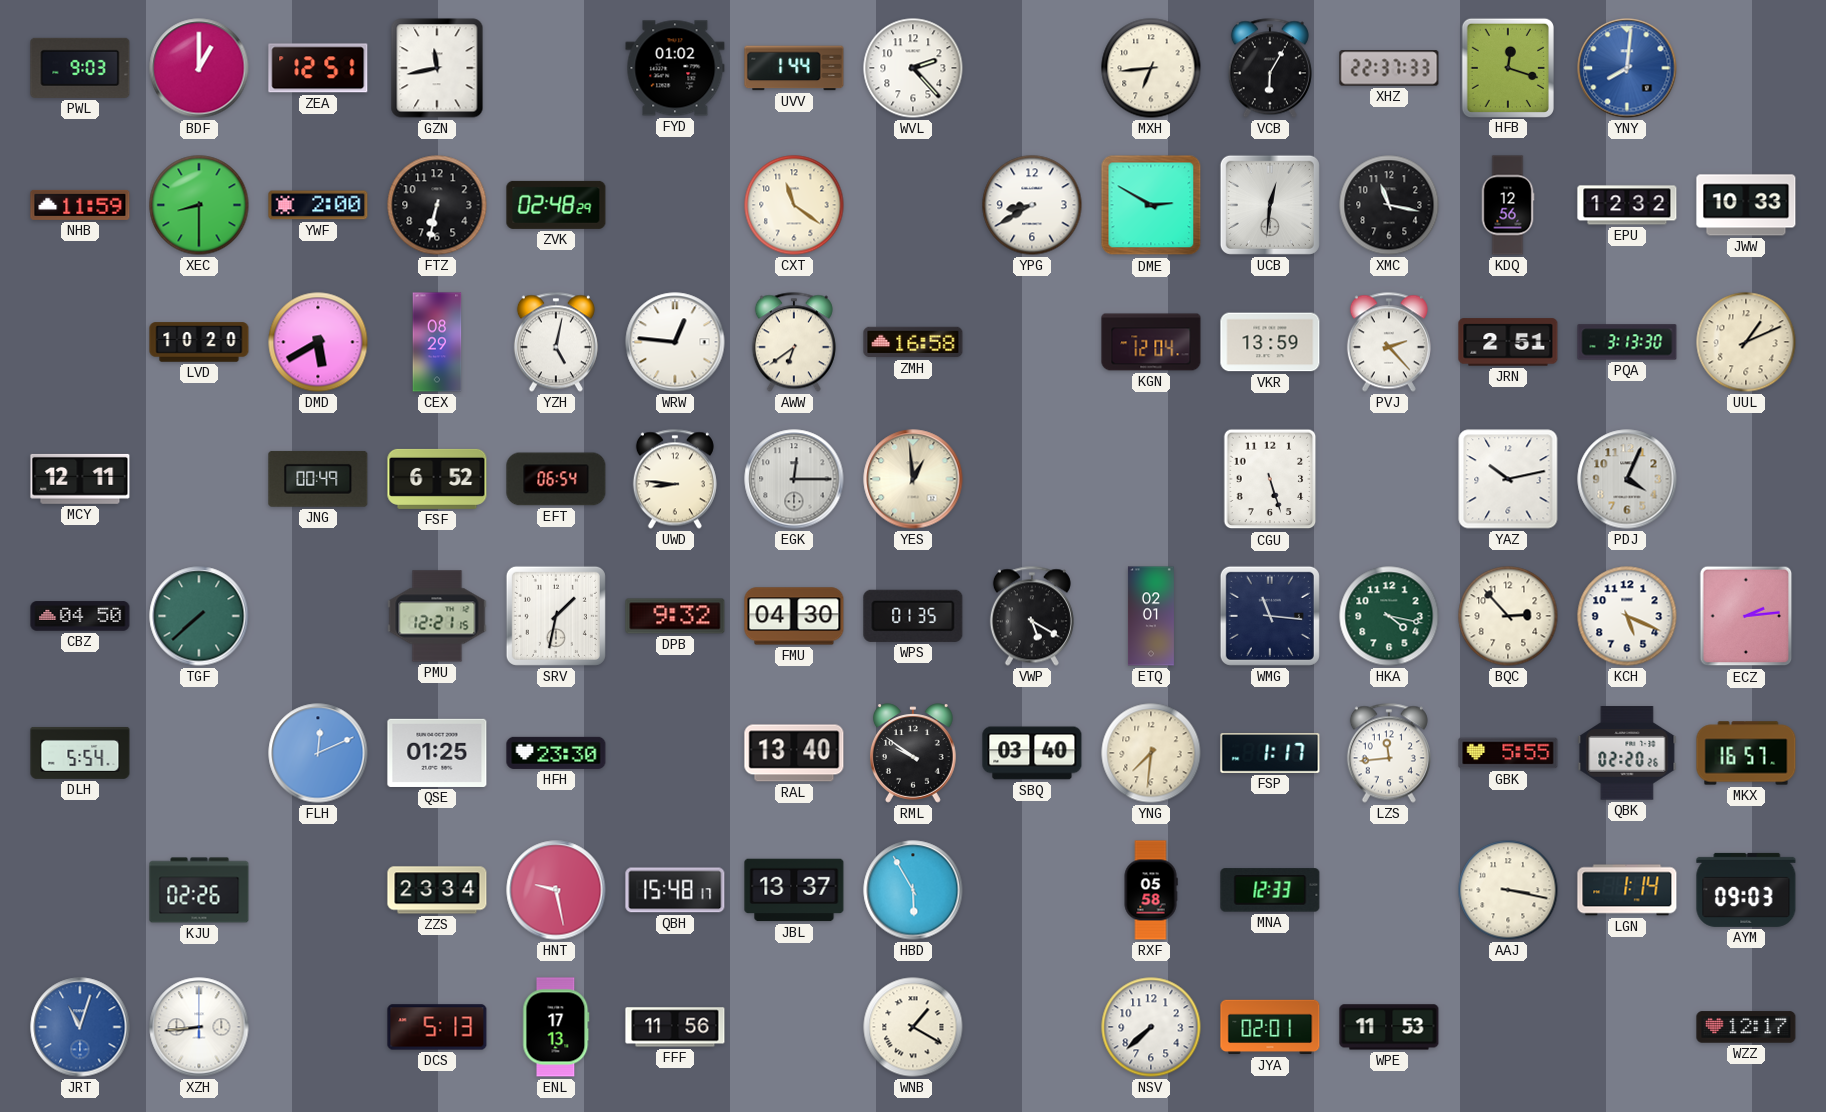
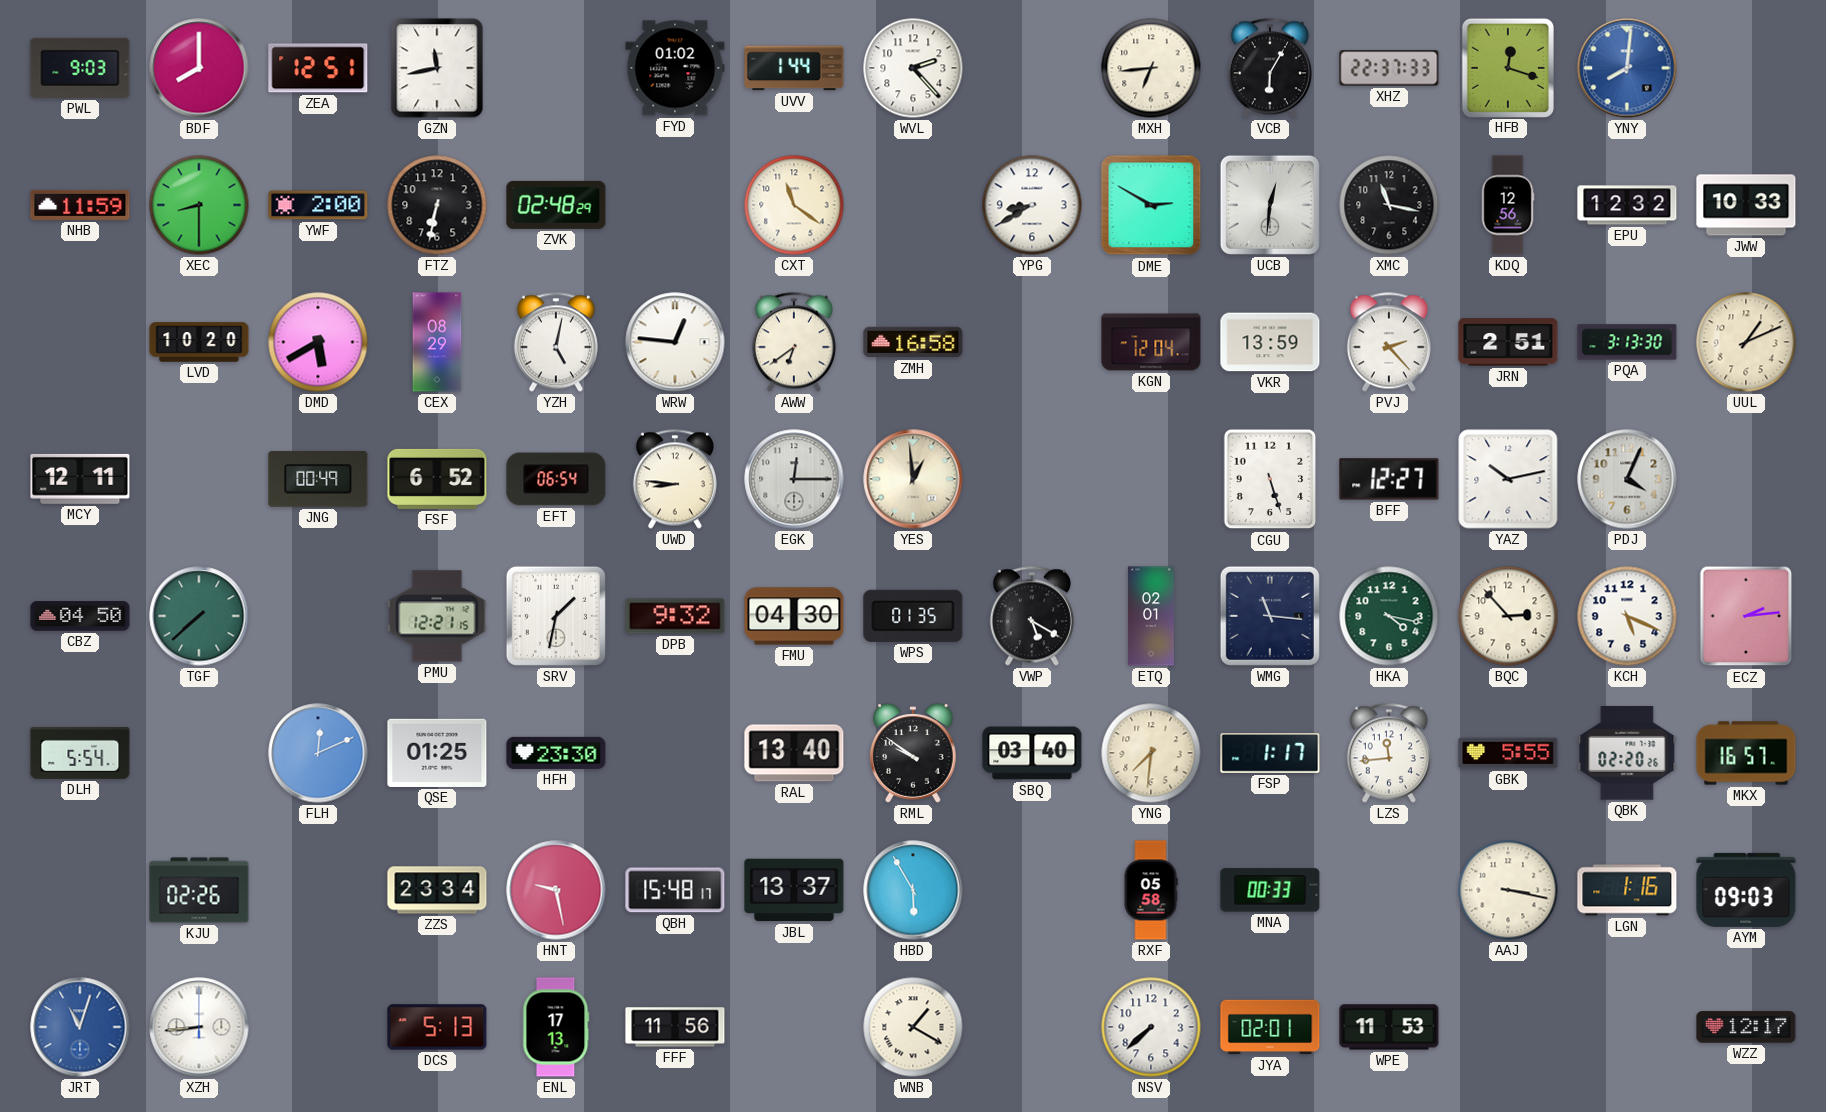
BDF: 1:00 -> 8:00
BFF: none -> 12:27
MNA: 12:33 -> 00:33
LGN: 1:14 -> 1:16
